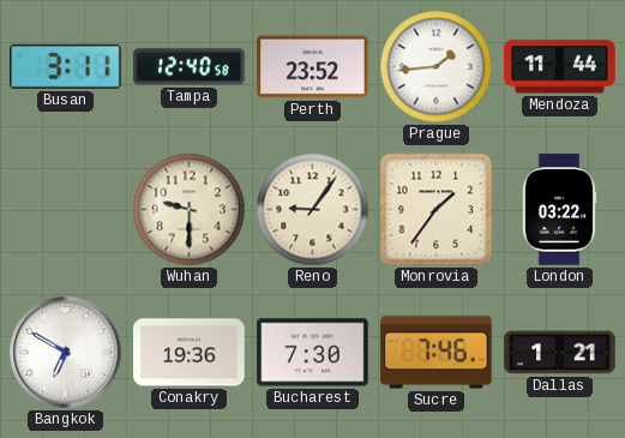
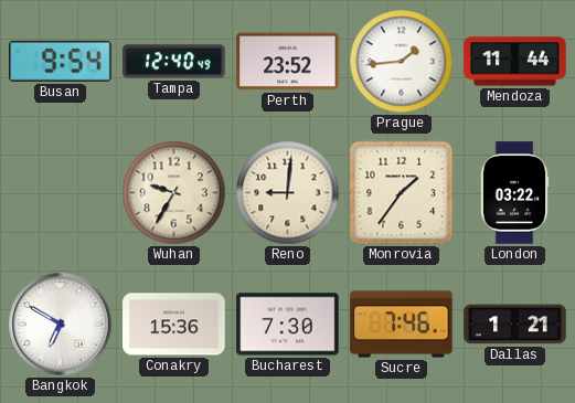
Busan: 3:11 -> 9:54
Tampa: 12:40:58 -> 12:40:49
Wuhan: 9:30 -> 9:35
Reno: 9:06 -> 9:01
Conakry: 19:36 -> 15:36
